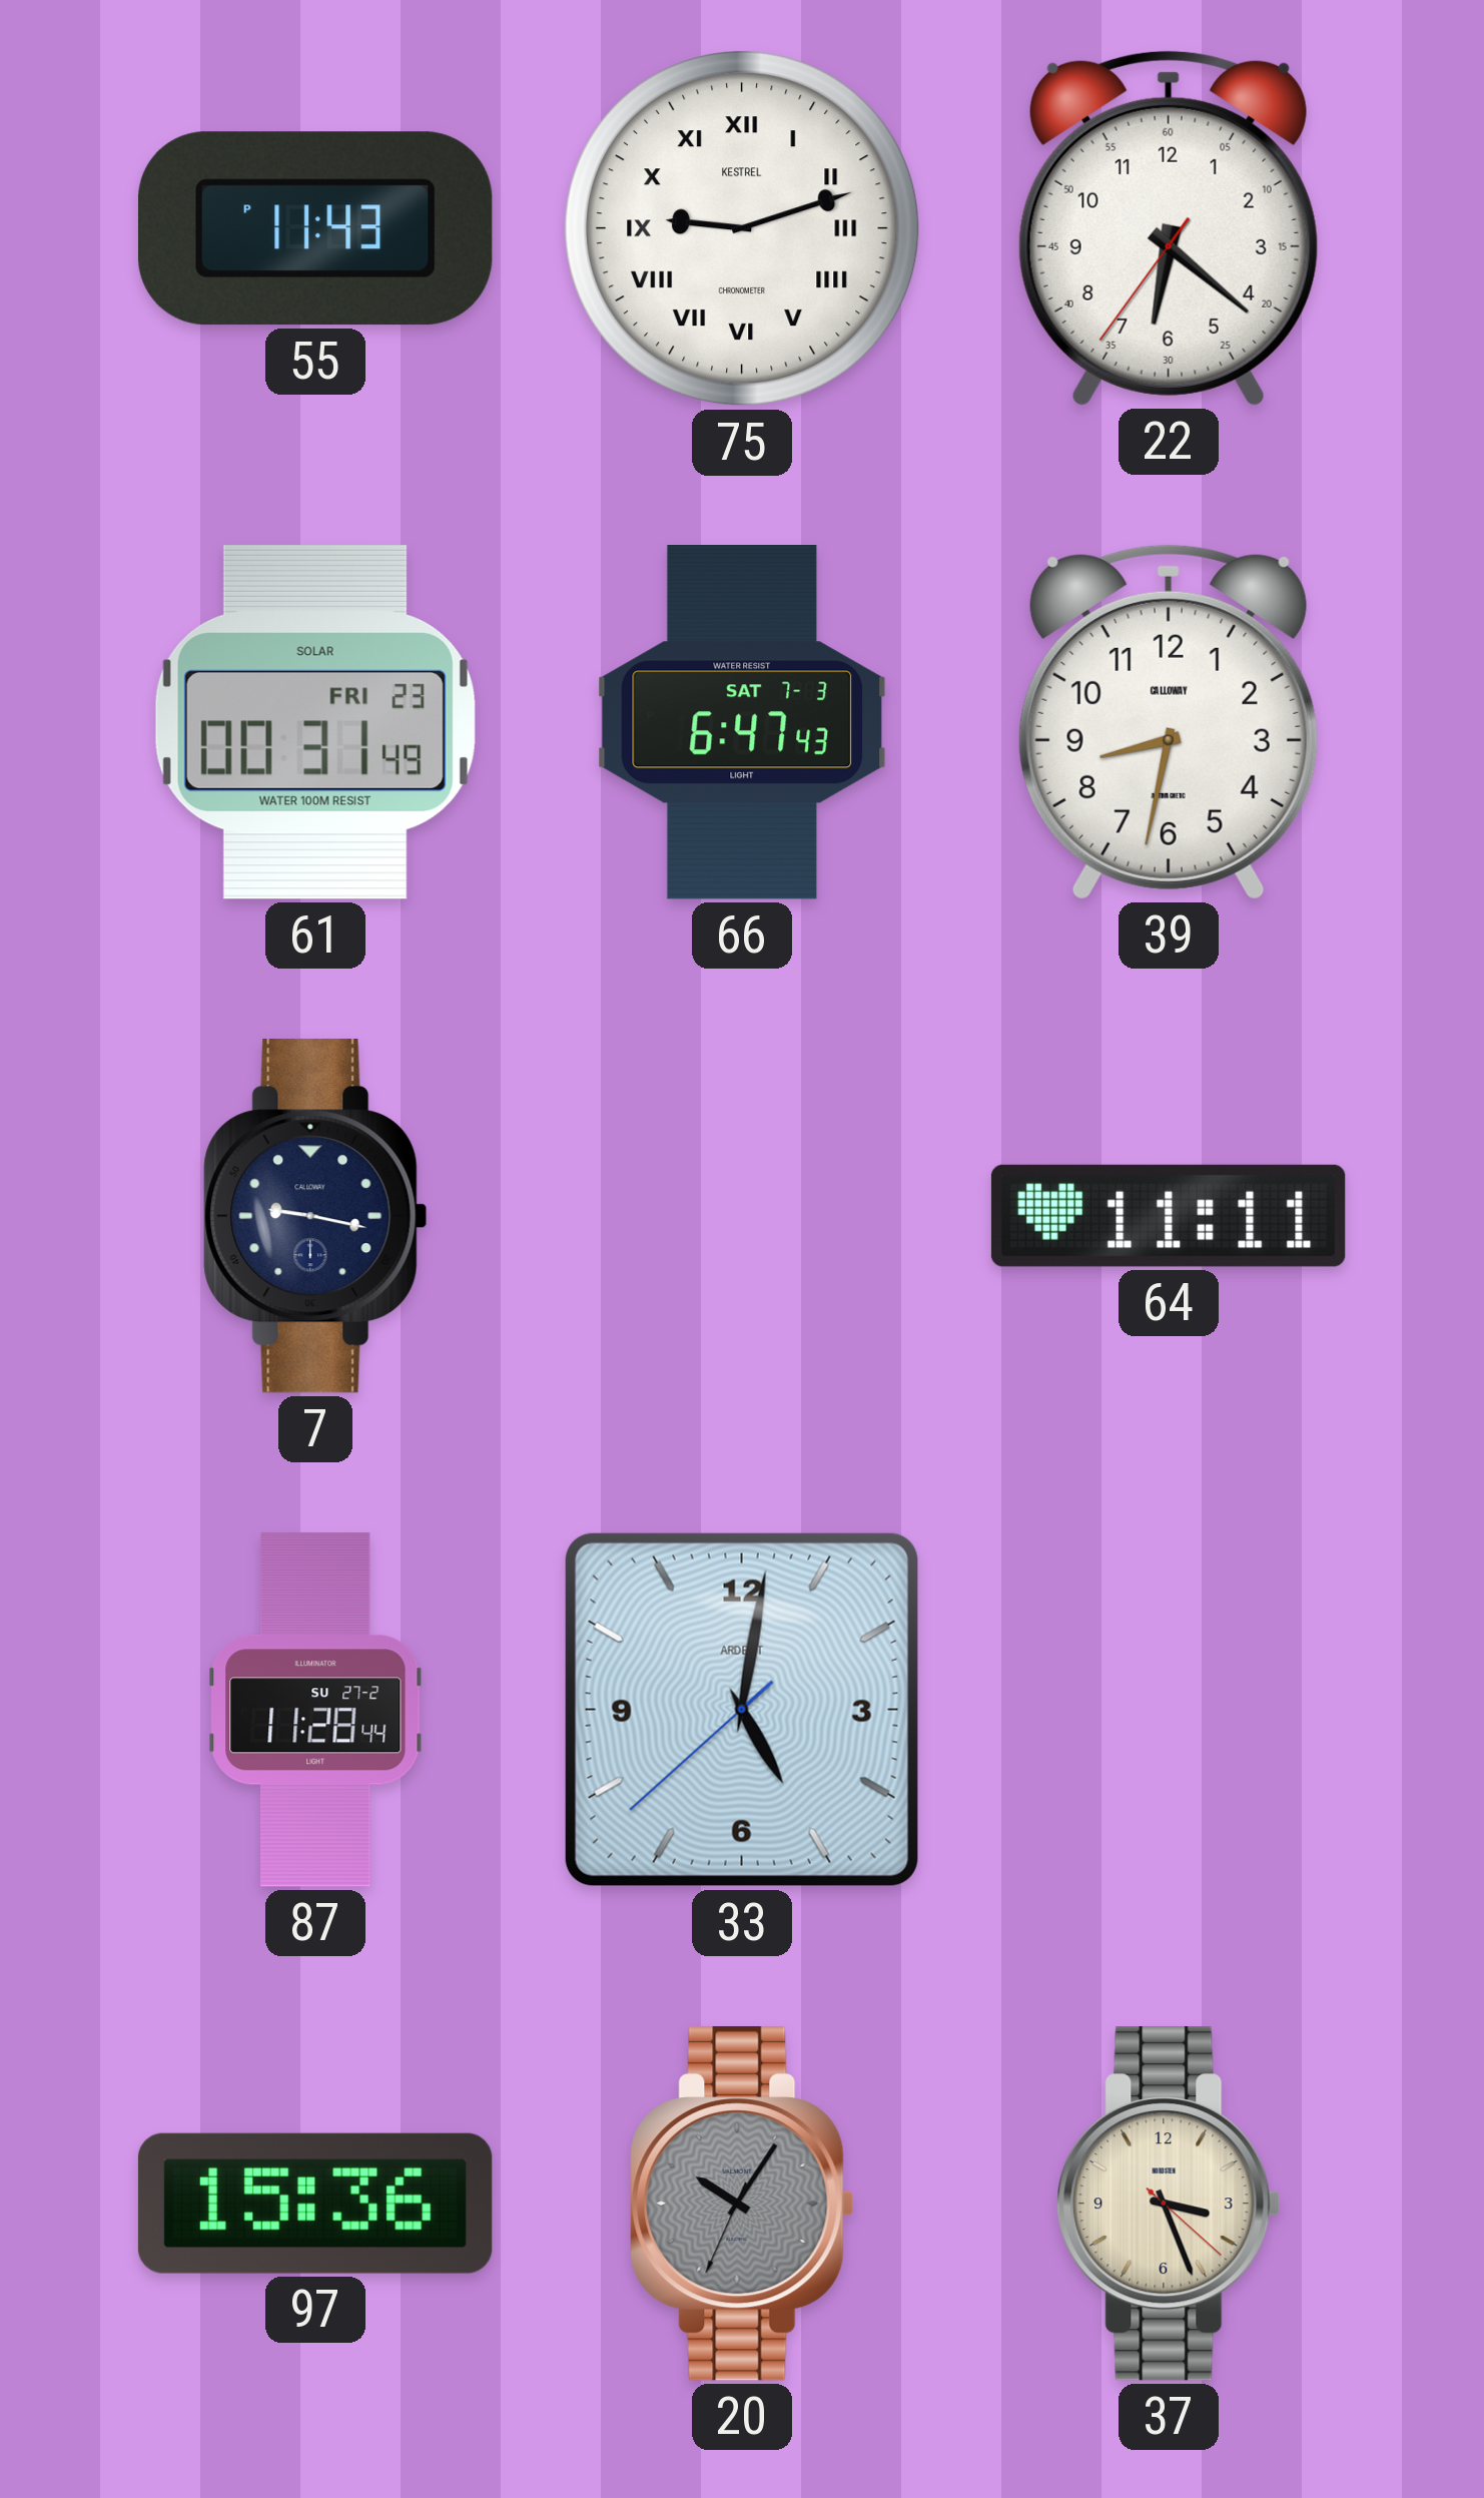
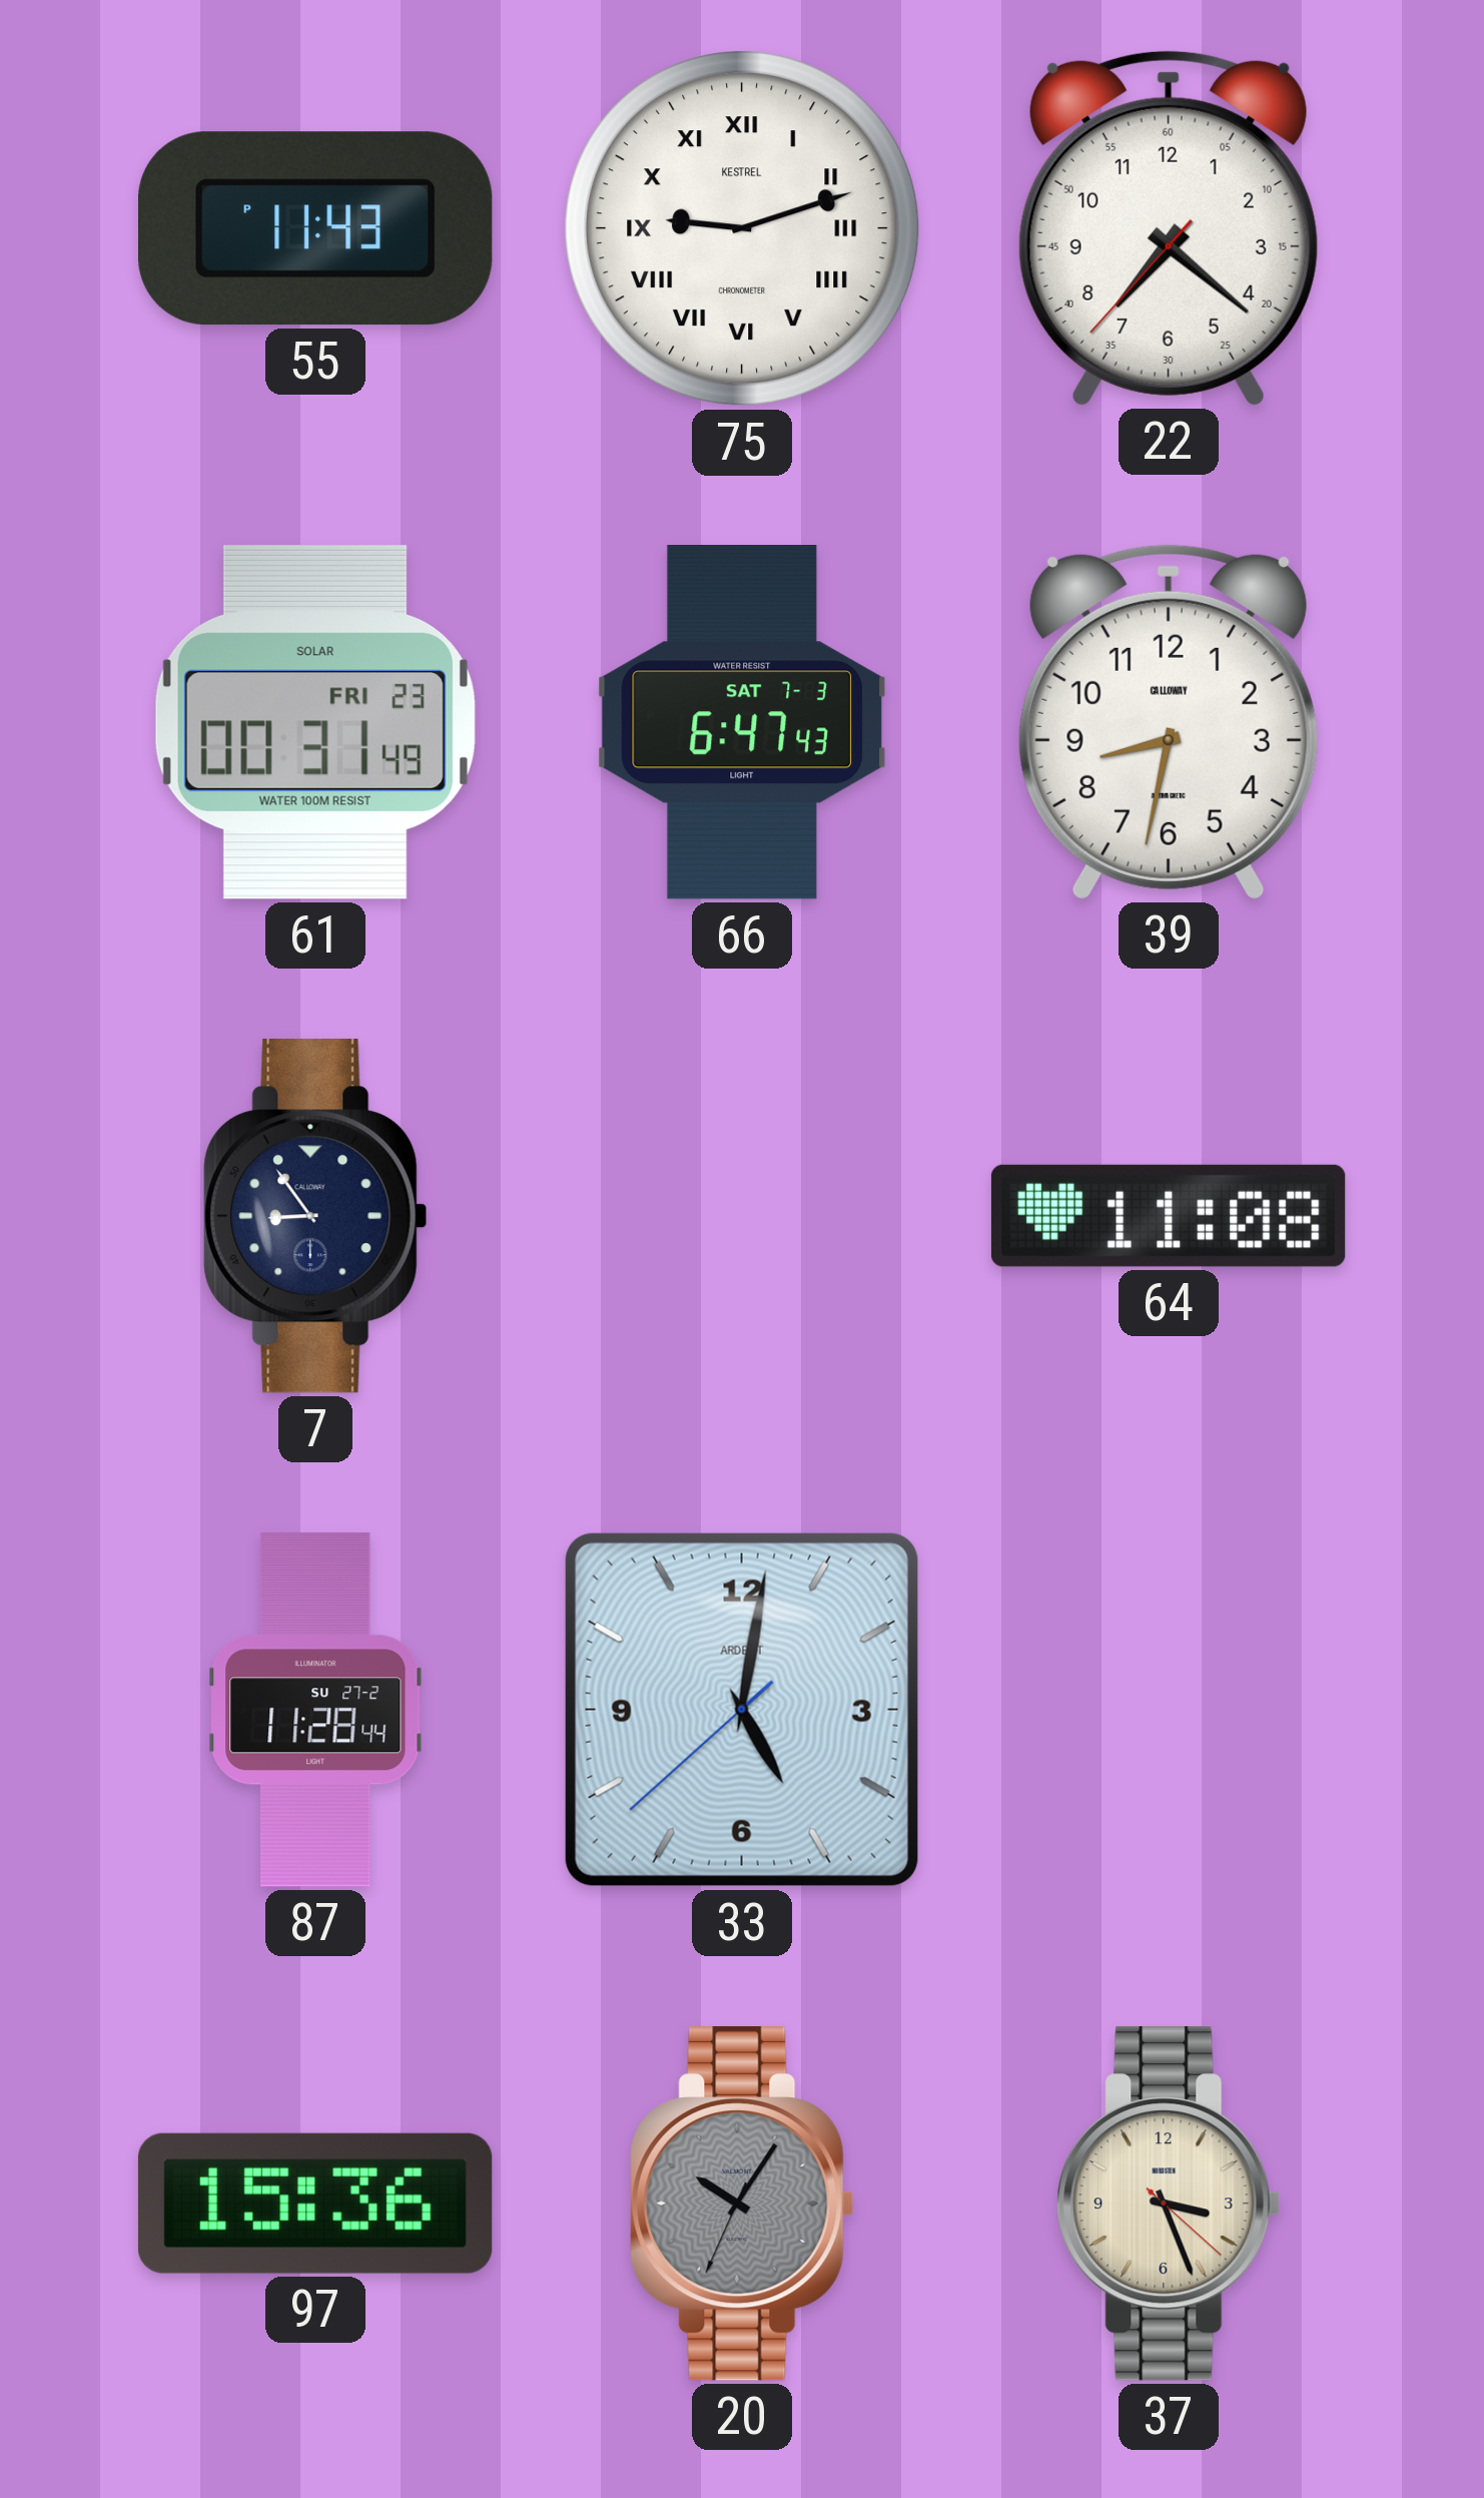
22: 6:21 -> 7:21
7: 9:17 -> 8:54
64: 11:11 -> 11:08
